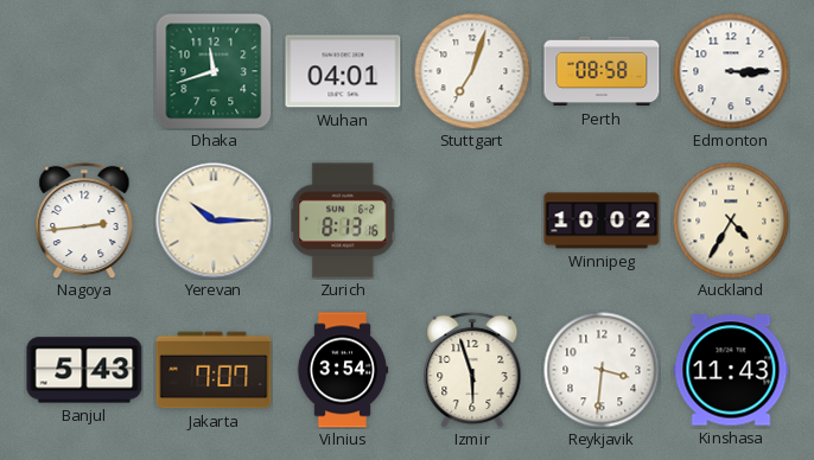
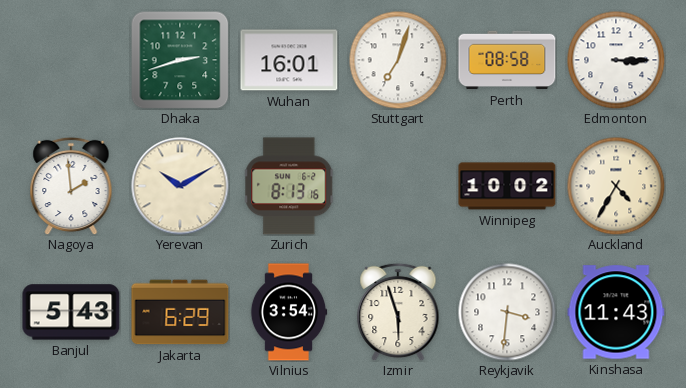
Dhaka: 11:42 -> 2:42
Wuhan: 04:01 -> 16:01
Nagoya: 2:44 -> 1:59
Yerevan: 10:15 -> 10:10
Jakarta: 7:07 -> 6:29
